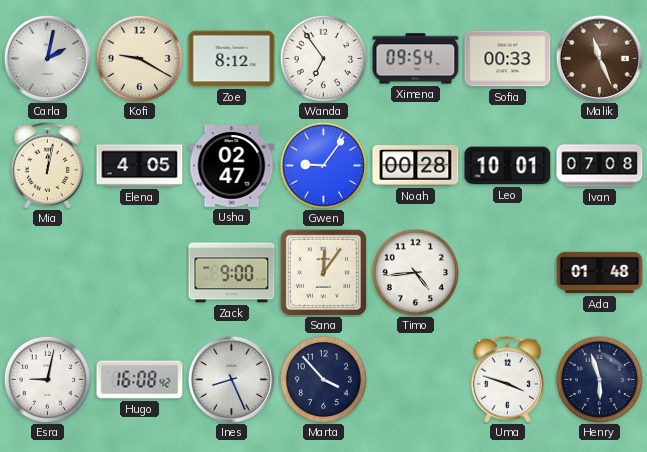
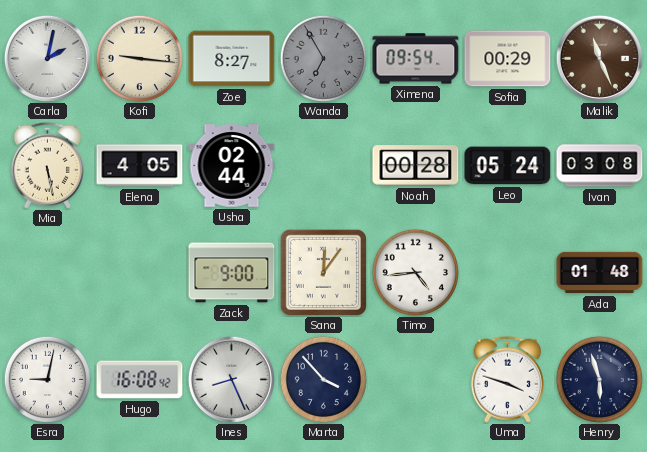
Kofi: 9:20 -> 9:16
Zoe: 8:12 -> 8:27
Wanda: 6:54 -> 6:55
Wanda dial: white -> grey
Sofia: 00:33 -> 00:29
Mia: 12:02 -> 5:28
Usha: 02:47 -> 02:44
Gwen: 9:06 -> none
Leo: 10:01 -> 05:24
Ivan: 07:08 -> 03:08
